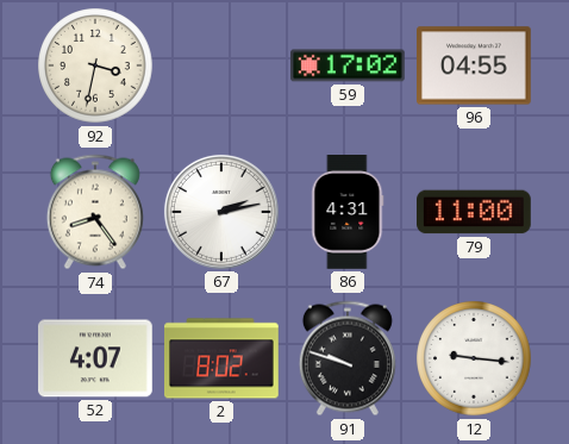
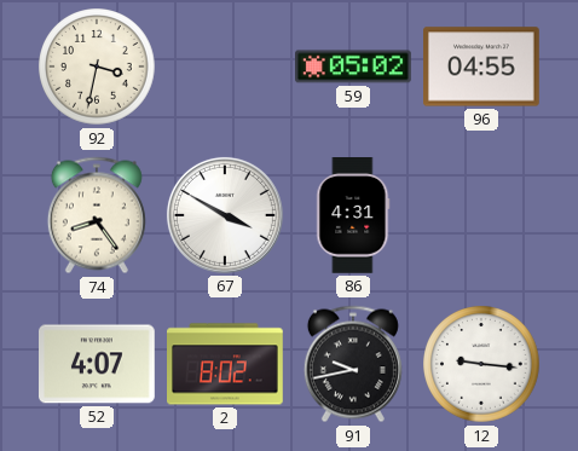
59: 17:02 -> 05:02
67: 2:13 -> 3:50
79: 11:00 -> none
91: 9:48 -> 9:43
